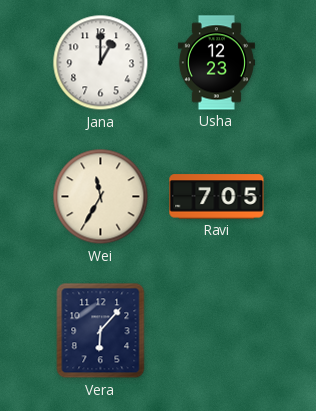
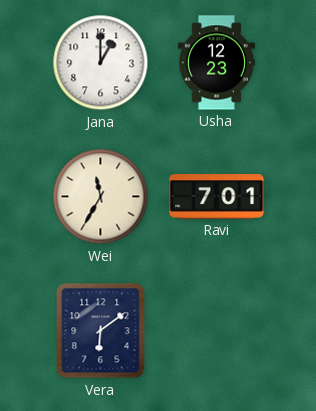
Ravi: 7:05 -> 7:01
Vera: 6:07 -> 6:09
